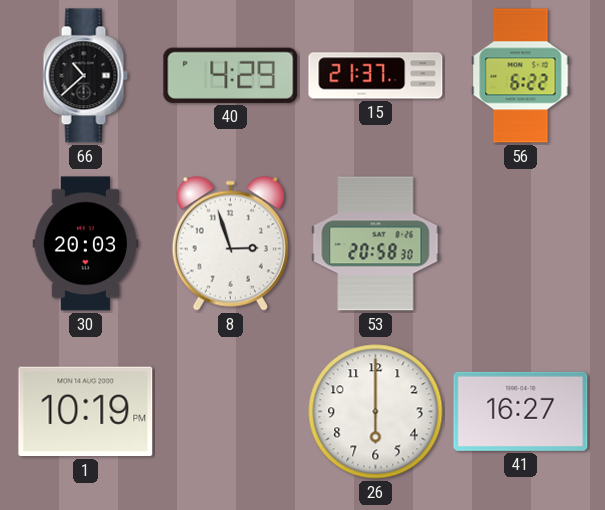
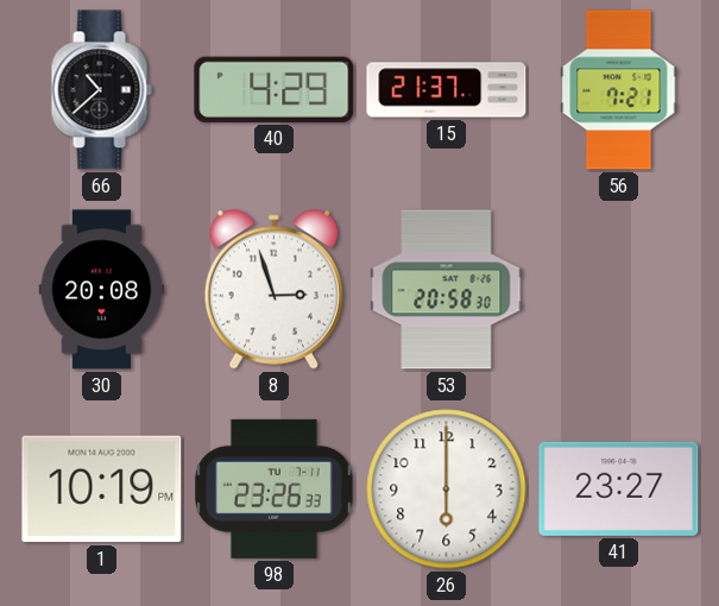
56: 6:22 -> 7:21
30: 20:03 -> 20:08
98: none -> 23:26
41: 16:27 -> 23:27
